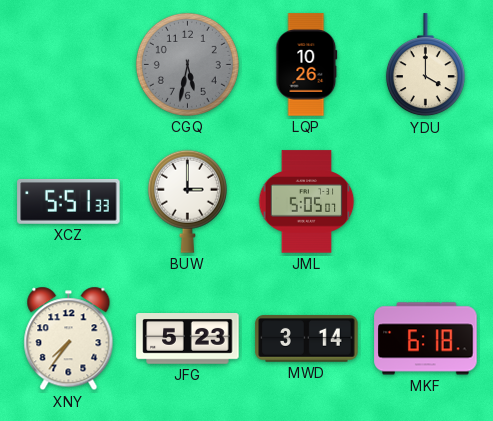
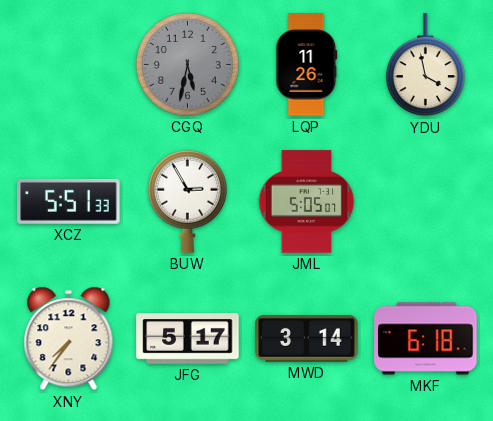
LQP: 10:26 -> 11:26
YDU: 4:00 -> 3:58
BUW: 3:00 -> 2:55
JFG: 5:23 -> 5:17
